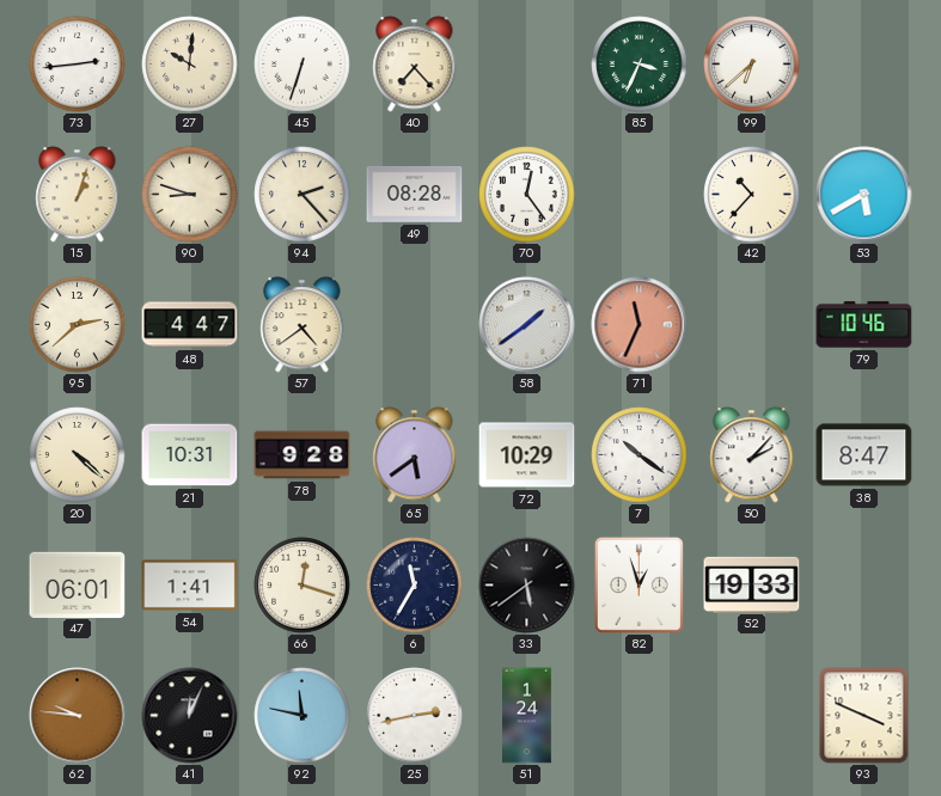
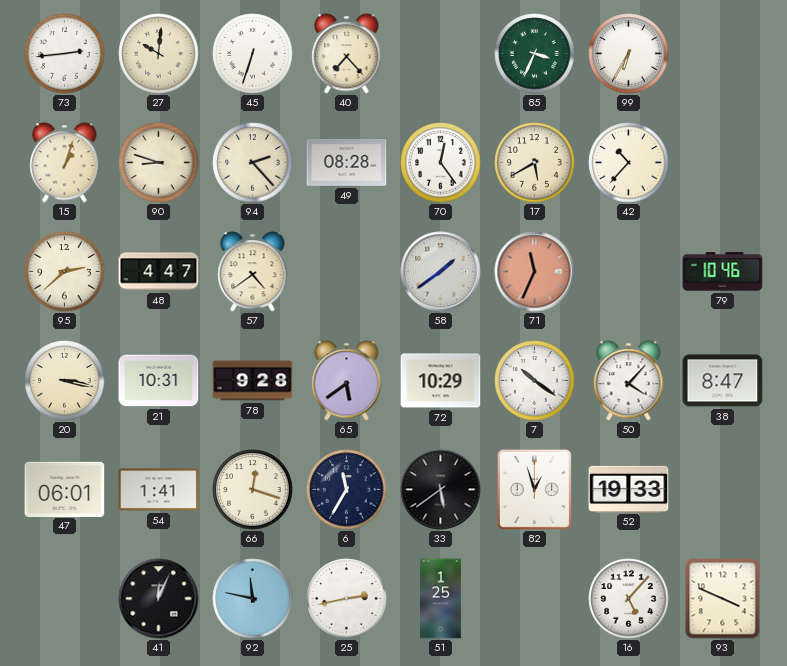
99: 6:38 -> 6:35
17: none -> 5:40
53: 5:40 -> none
20: 4:22 -> 3:17
50: 2:07 -> 4:07
62: 9:46 -> none
51: 1:24 -> 1:25
16: none -> 5:07
